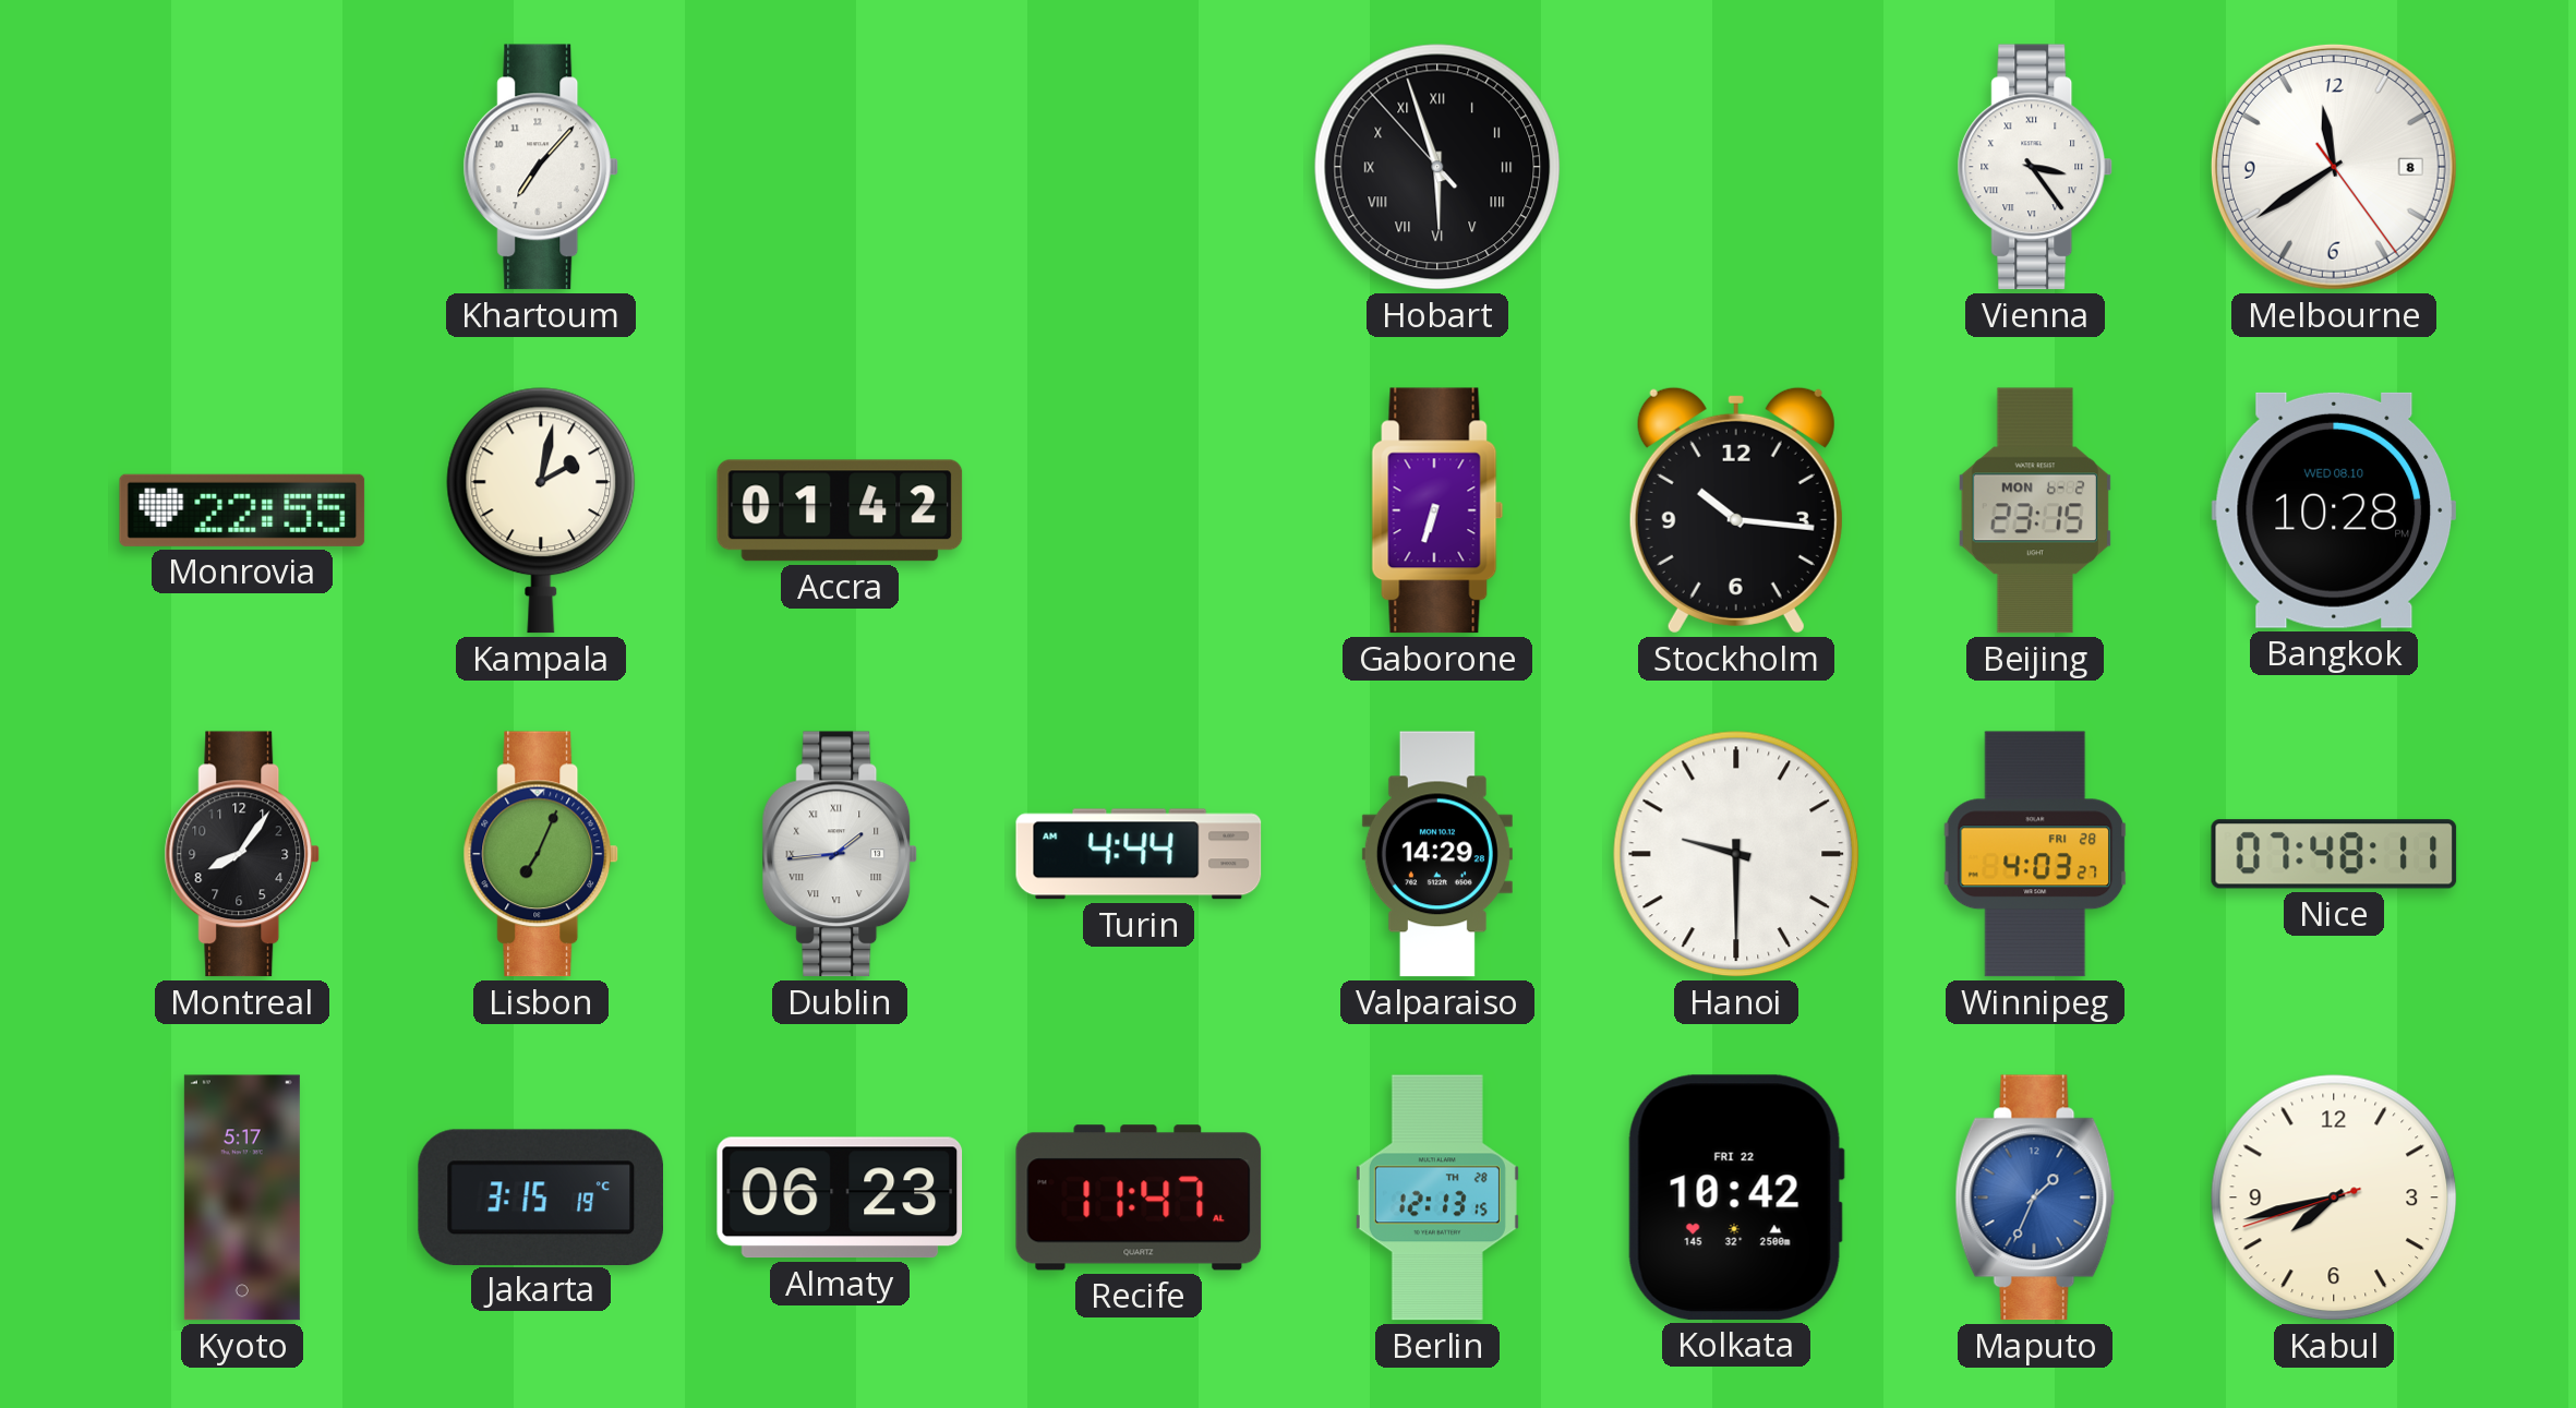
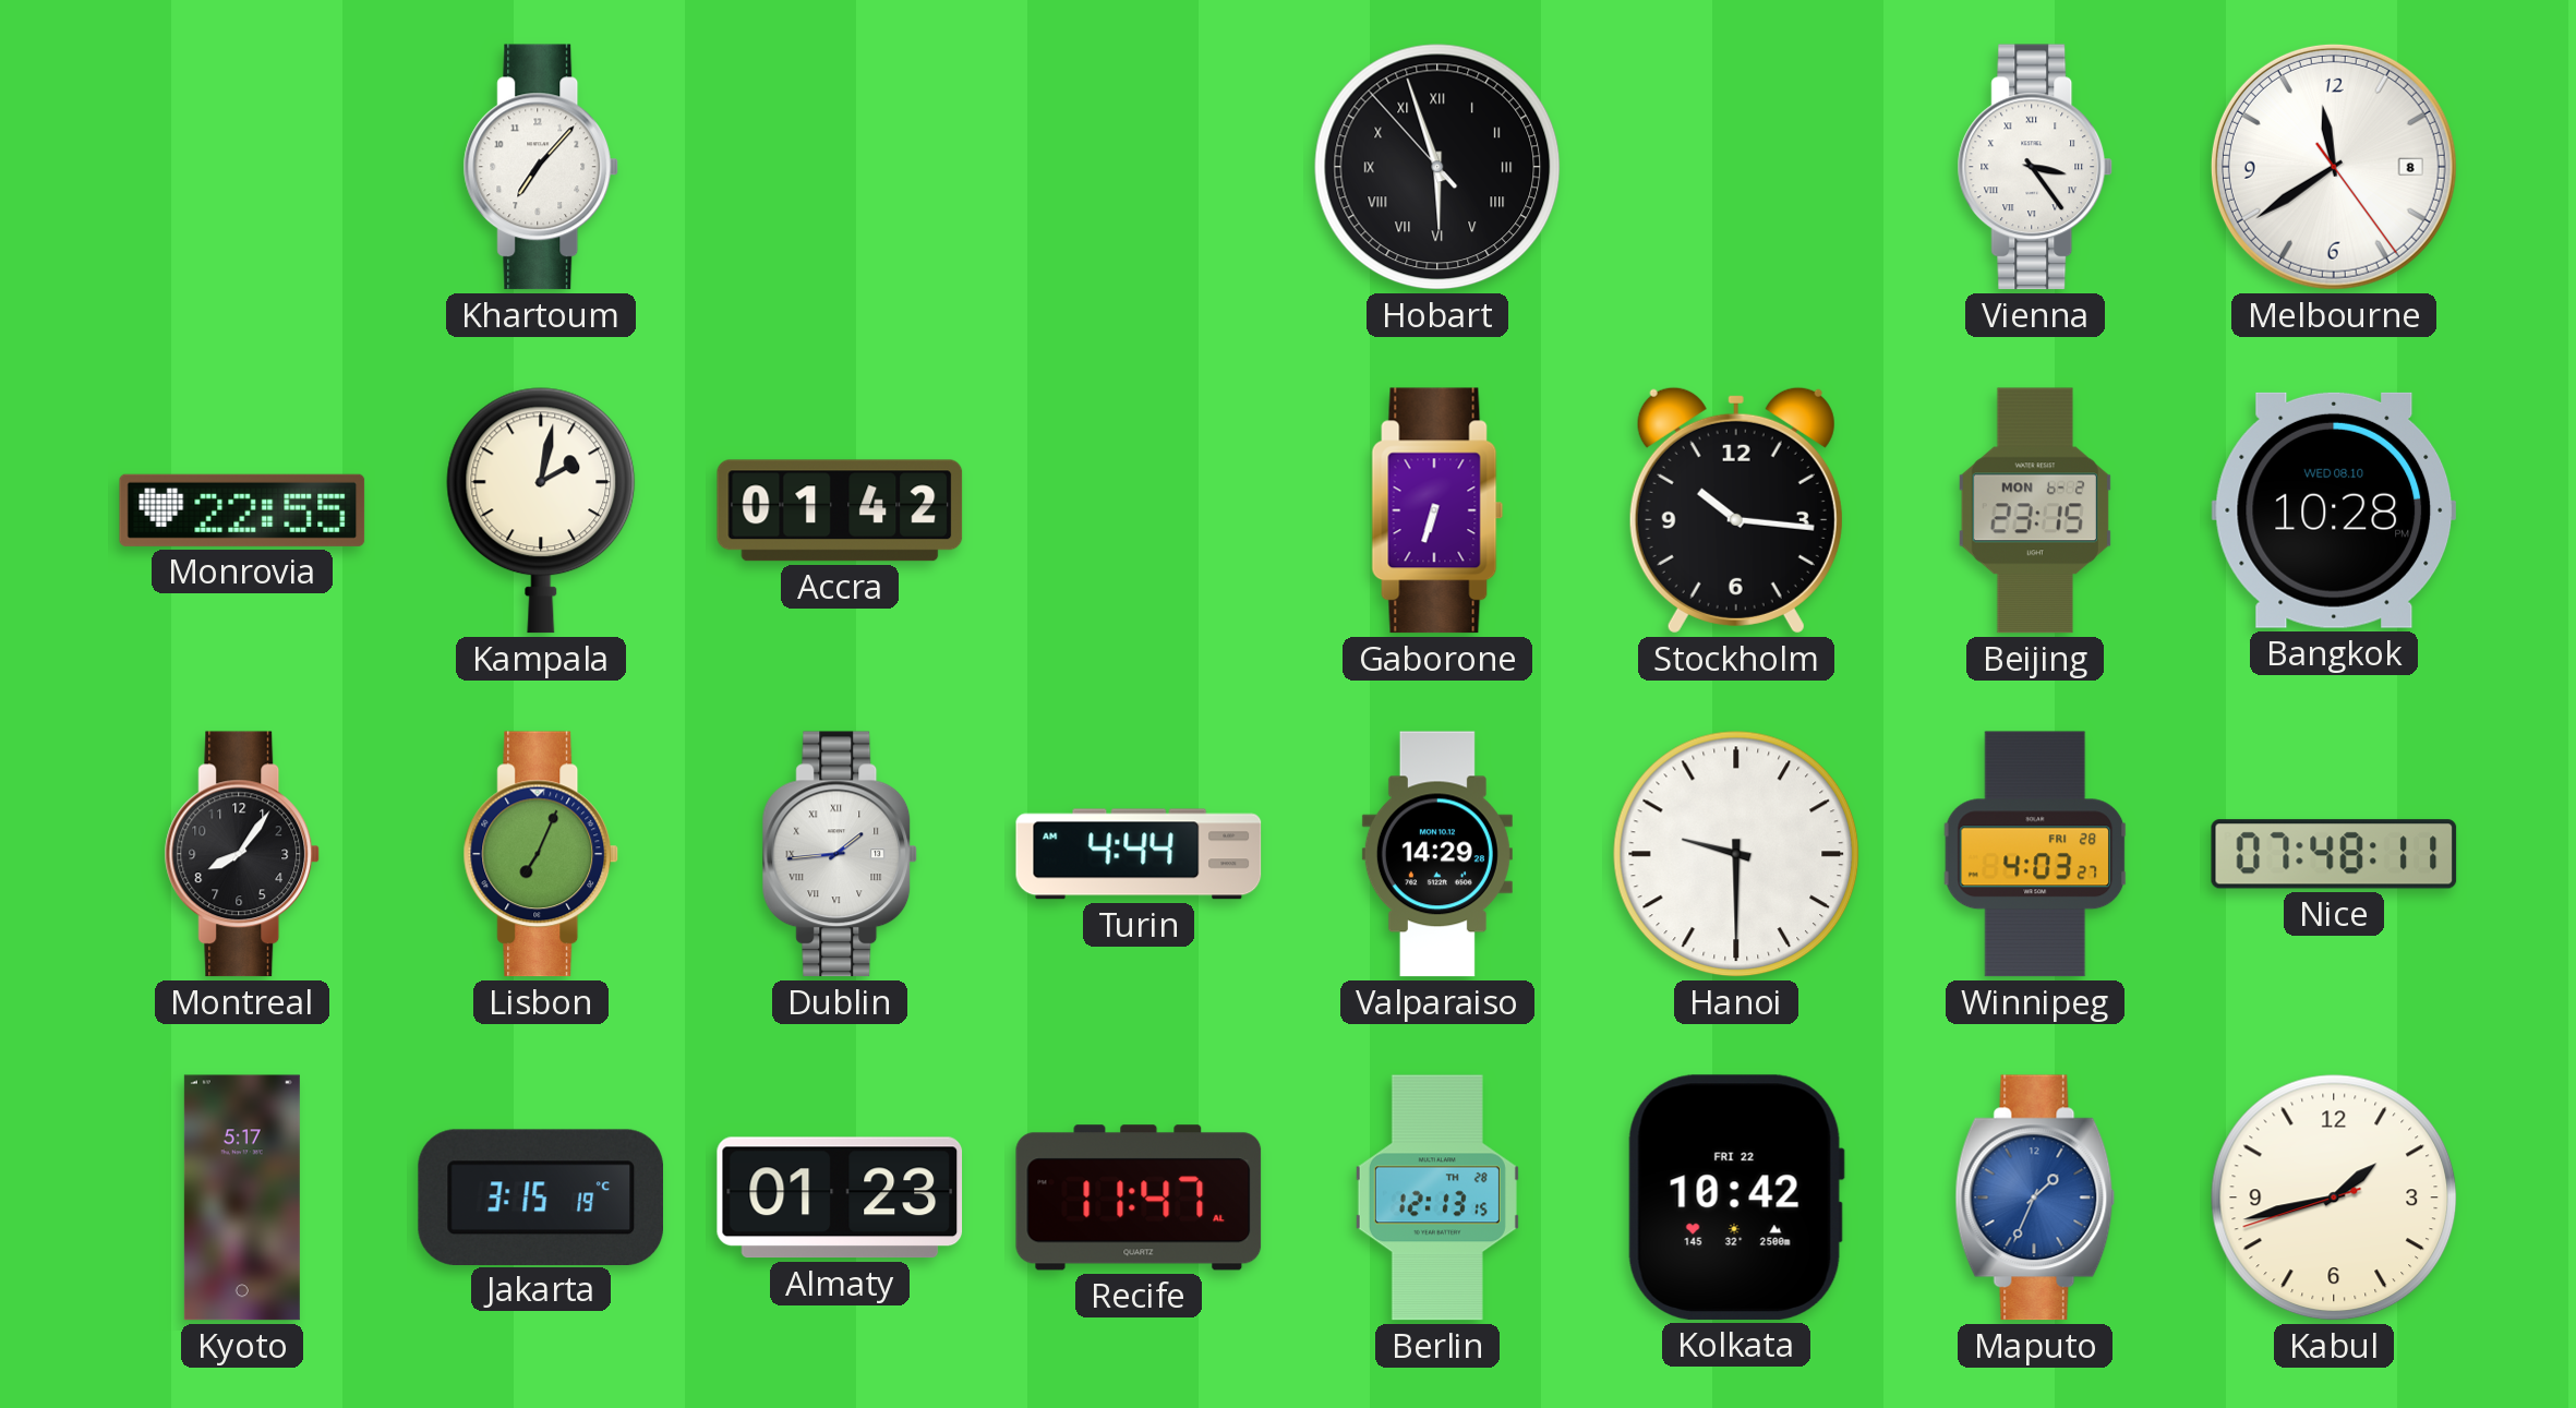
Almaty: 06:23 -> 01:23
Kabul: 7:42 -> 1:42
